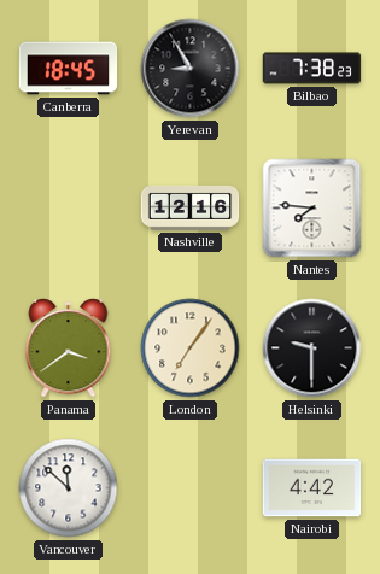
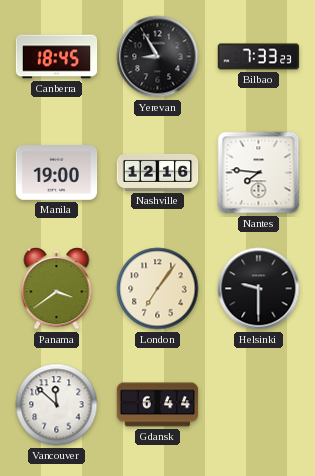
Bilbao: 7:38 -> 7:33
Manila: none -> 19:00
Gdansk: none -> 6:44
Nairobi: 4:42 -> none
